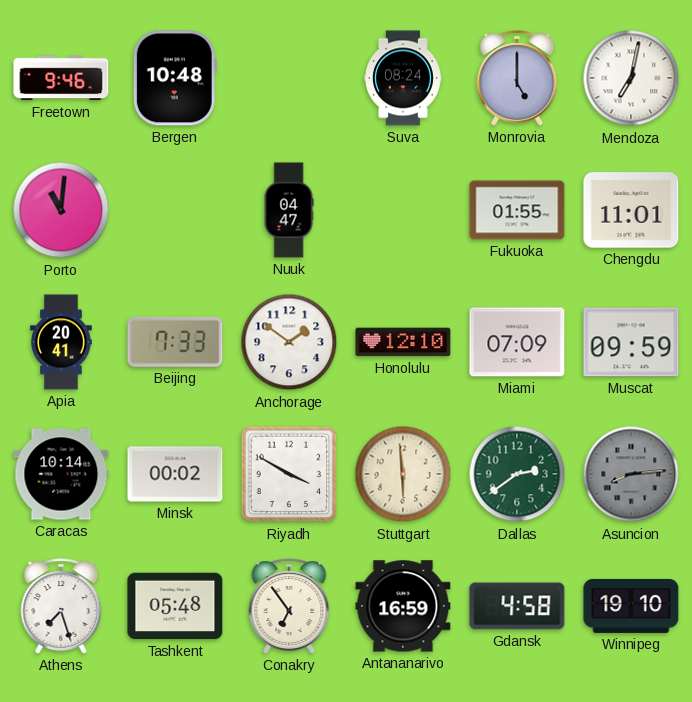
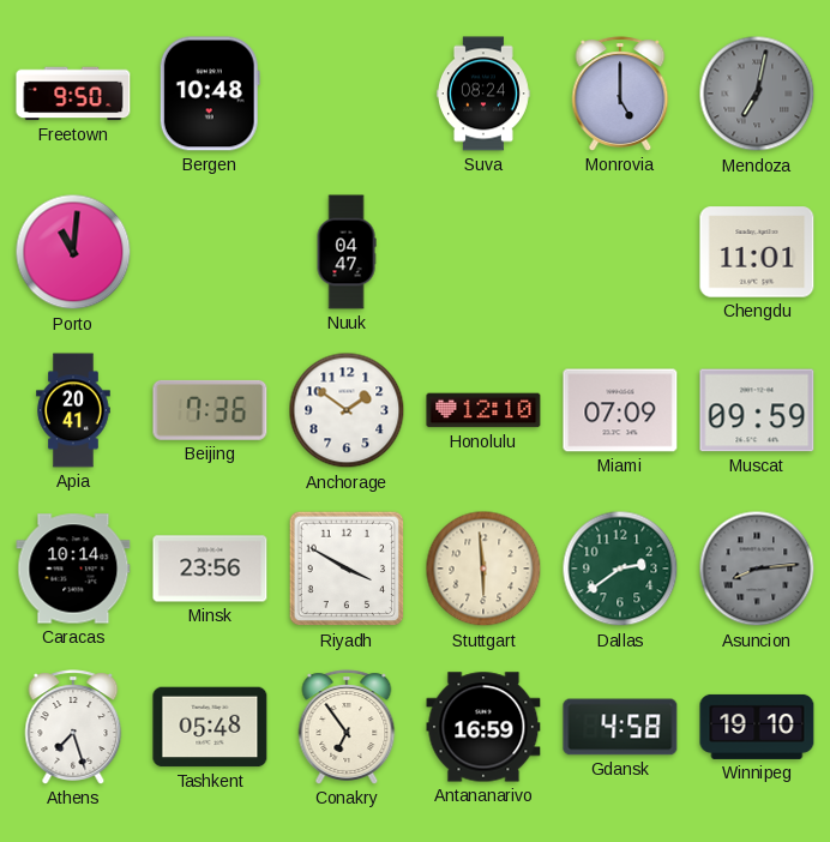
Freetown: 9:46 -> 9:50
Mendoza dial: white -> grey
Fukuoka: 01:55 -> none
Beijing: 7:33 -> 7:36
Minsk: 00:02 -> 23:56
